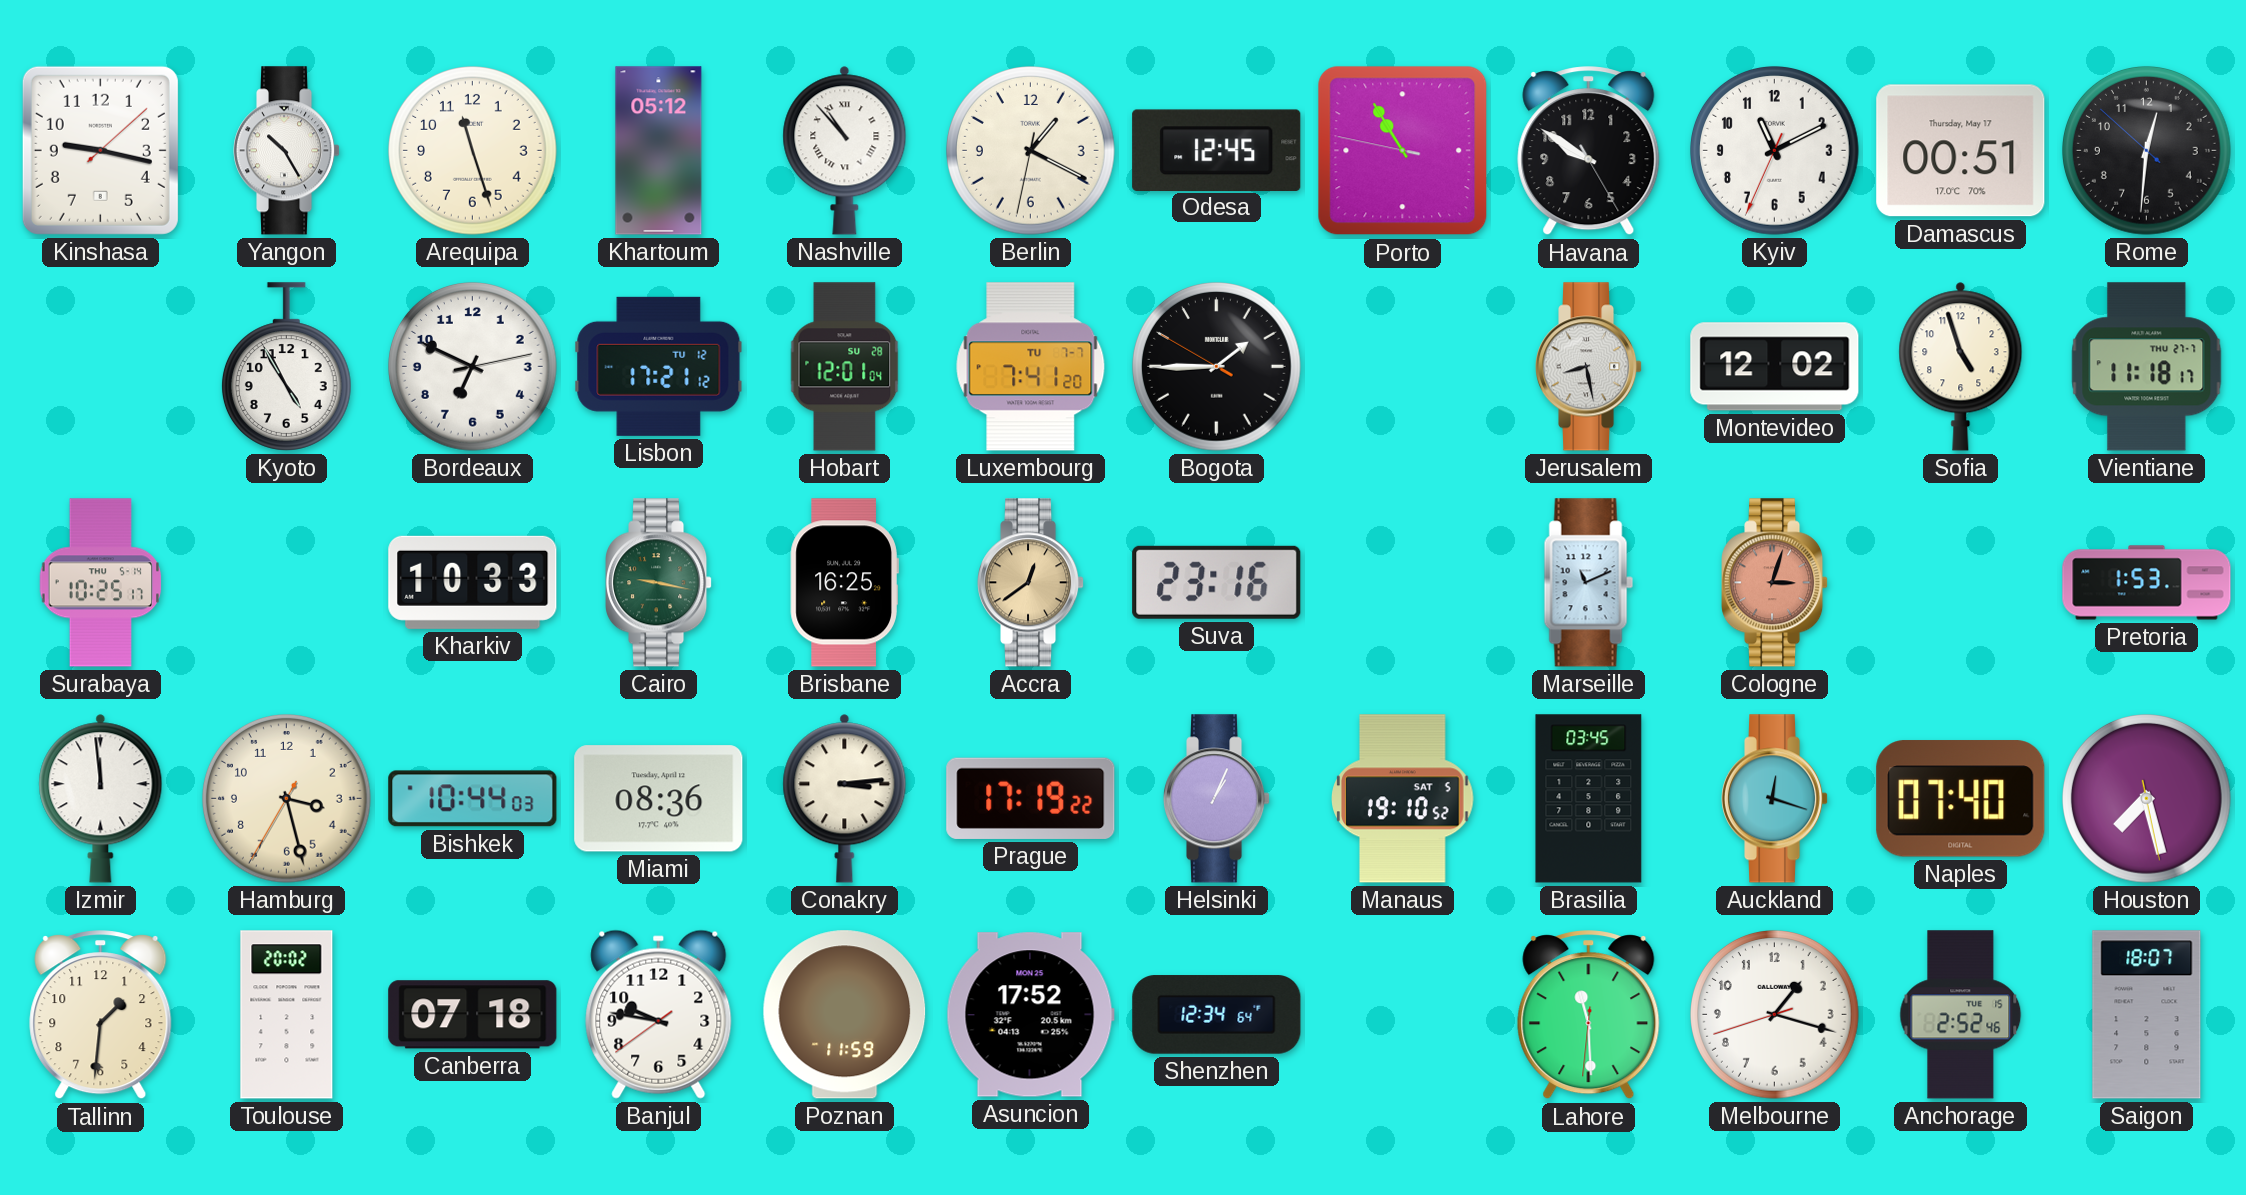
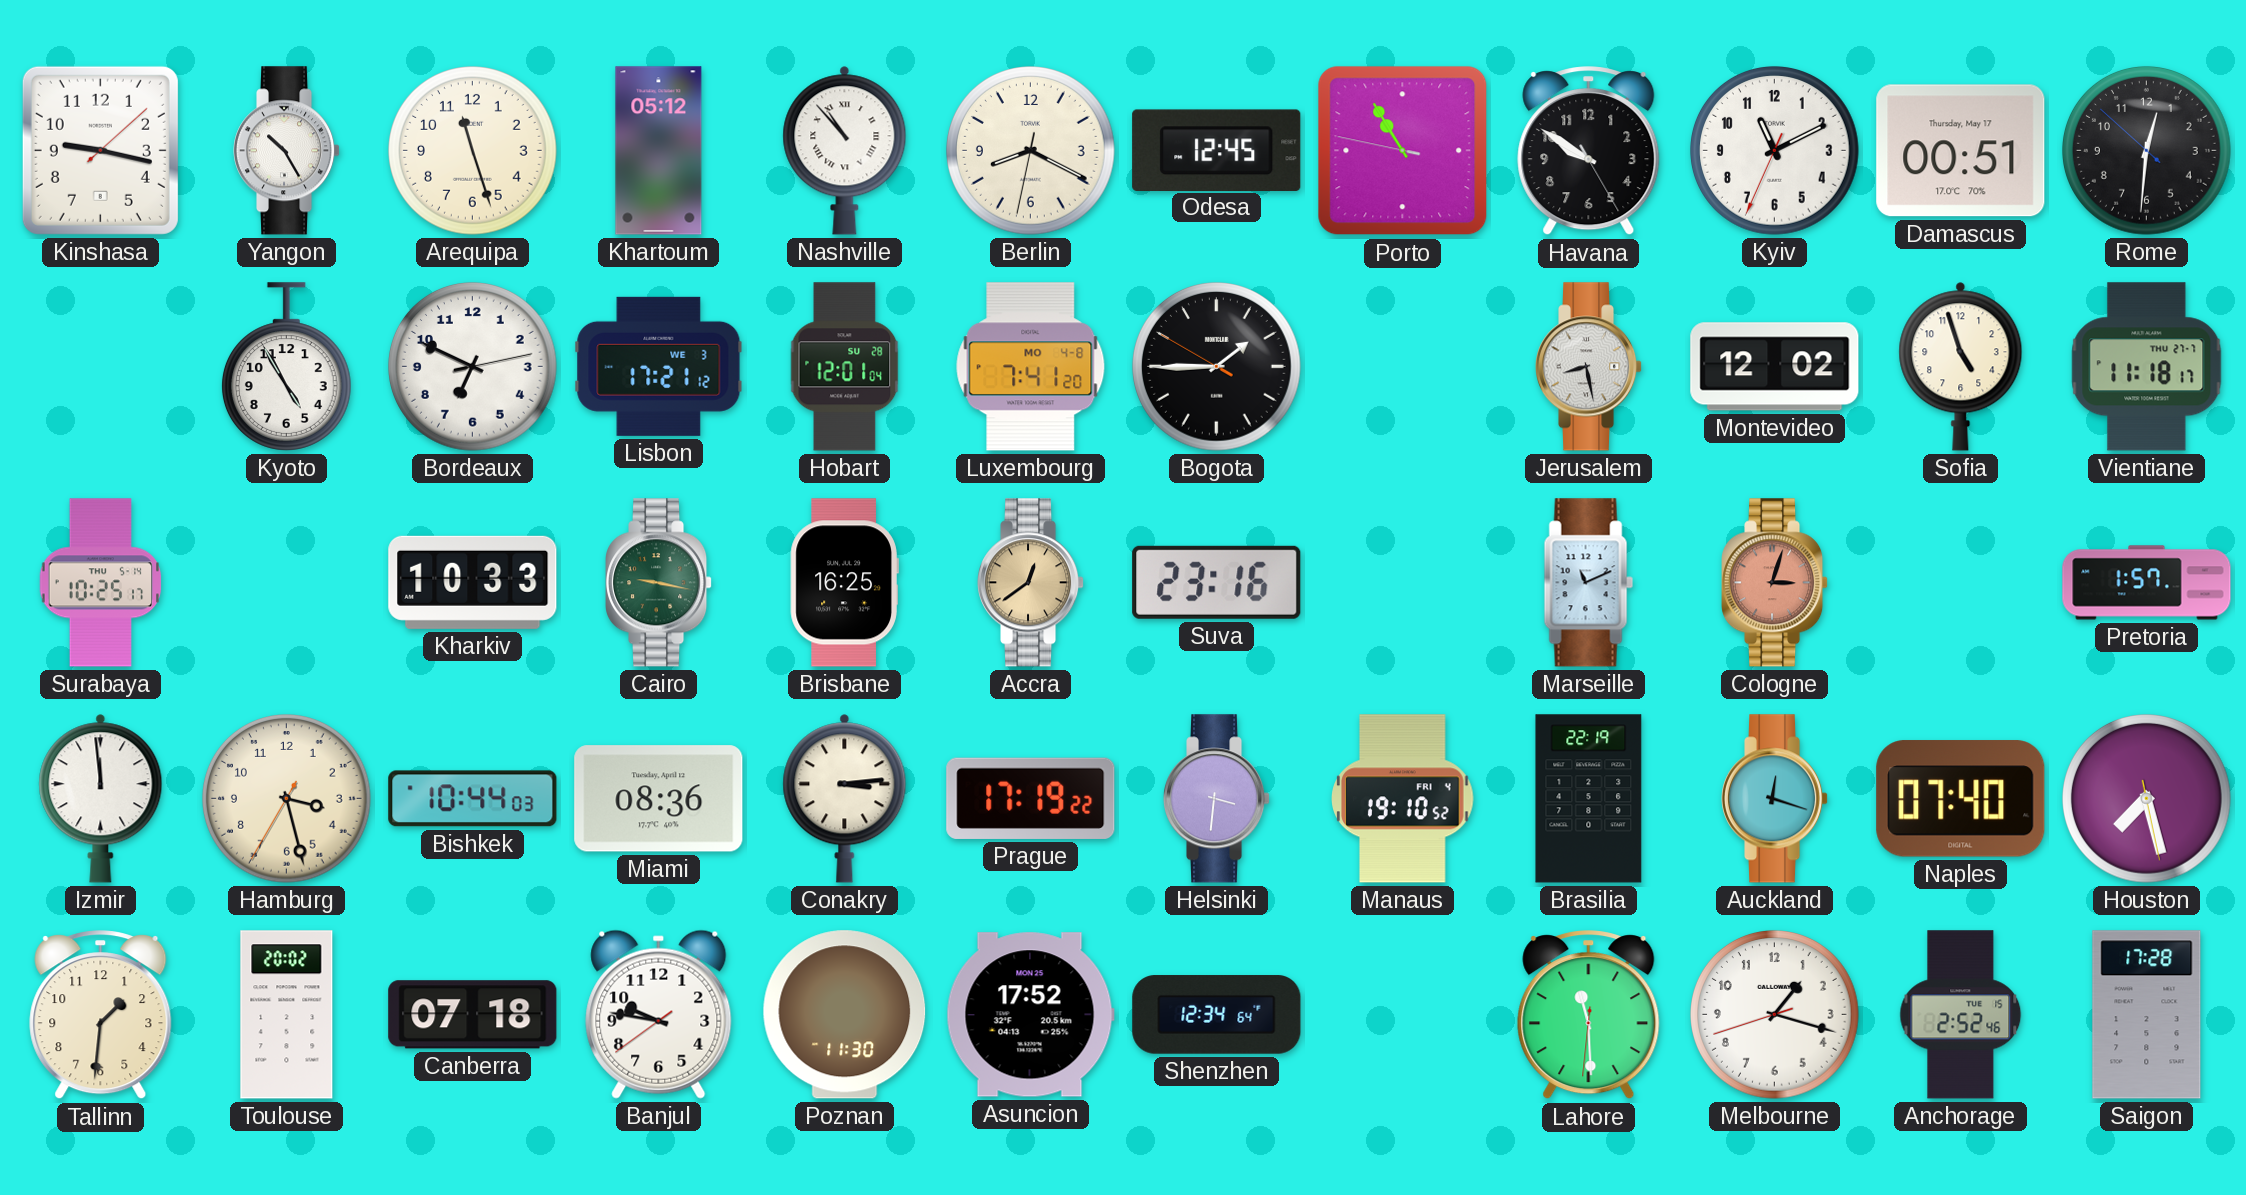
Berlin: 1:19 -> 8:19
Lisbon date: TU 12 -> WE 3
Luxembourg date: TU 7-7 -> MO 4-8
Pretoria: 1:53 -> 1:57
Helsinki: 1:04 -> 3:31
Manaus date: SAT 5 -> FRI 4
Brasilia: 03:45 -> 22:19
Poznan: 11:59 -> 11:30
Saigon: 18:07 -> 17:28
